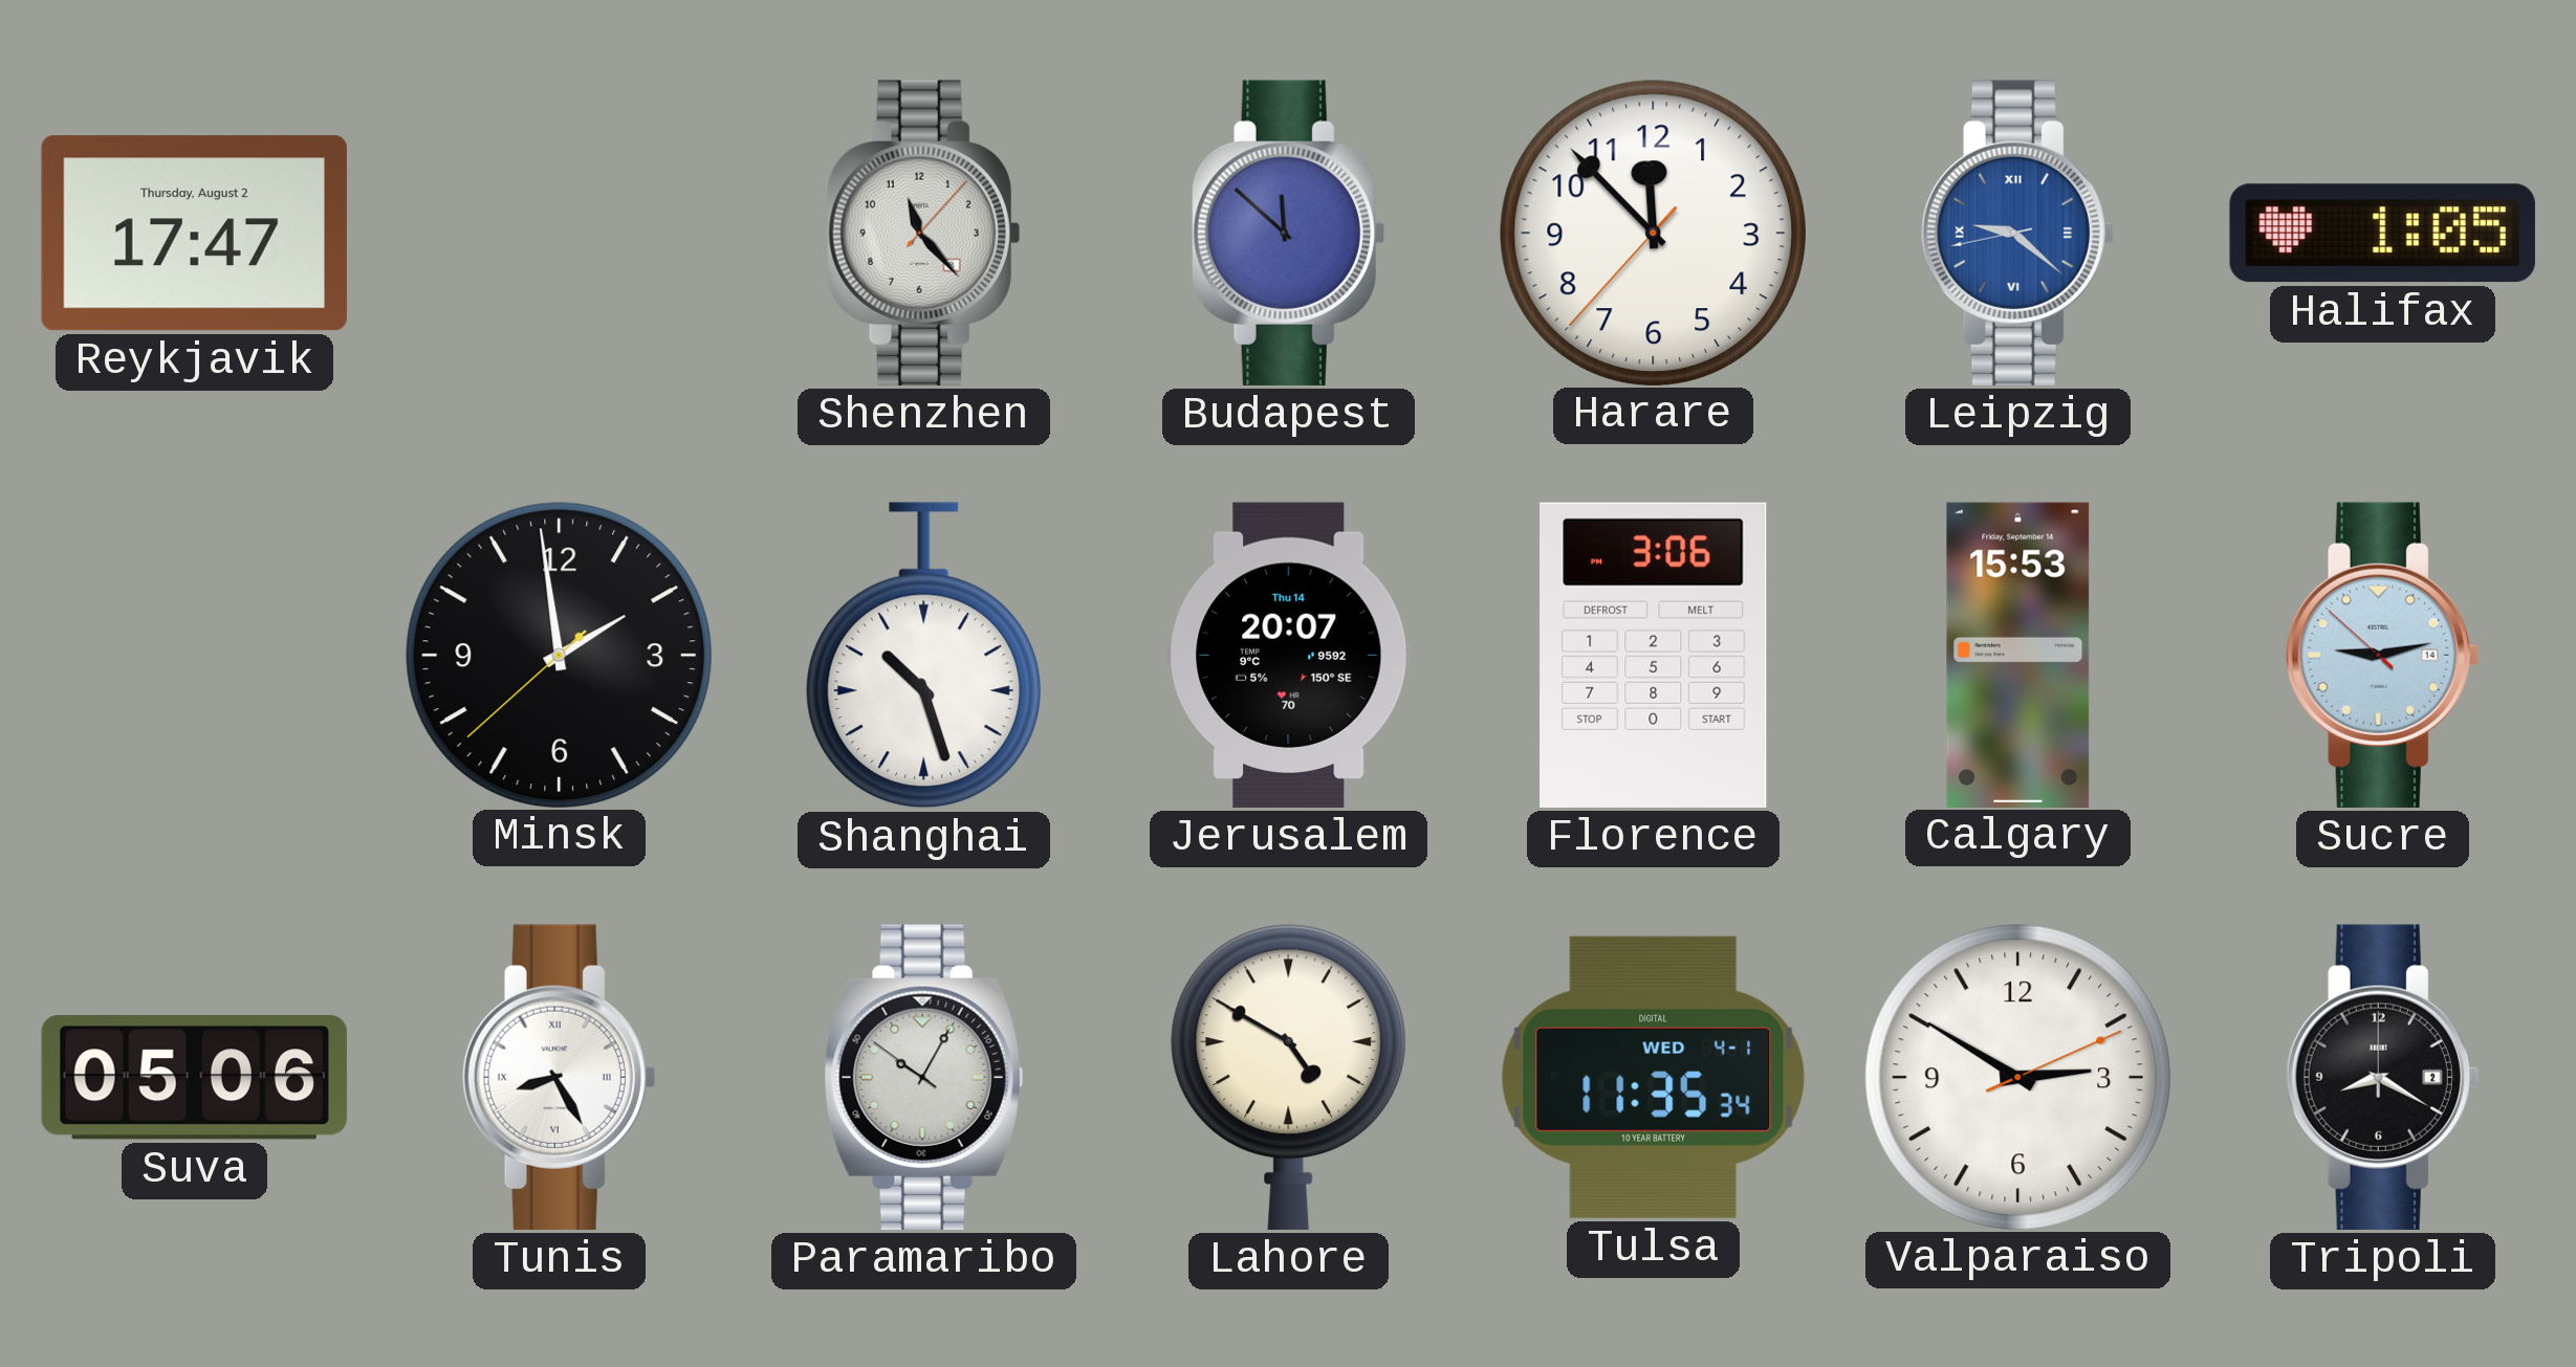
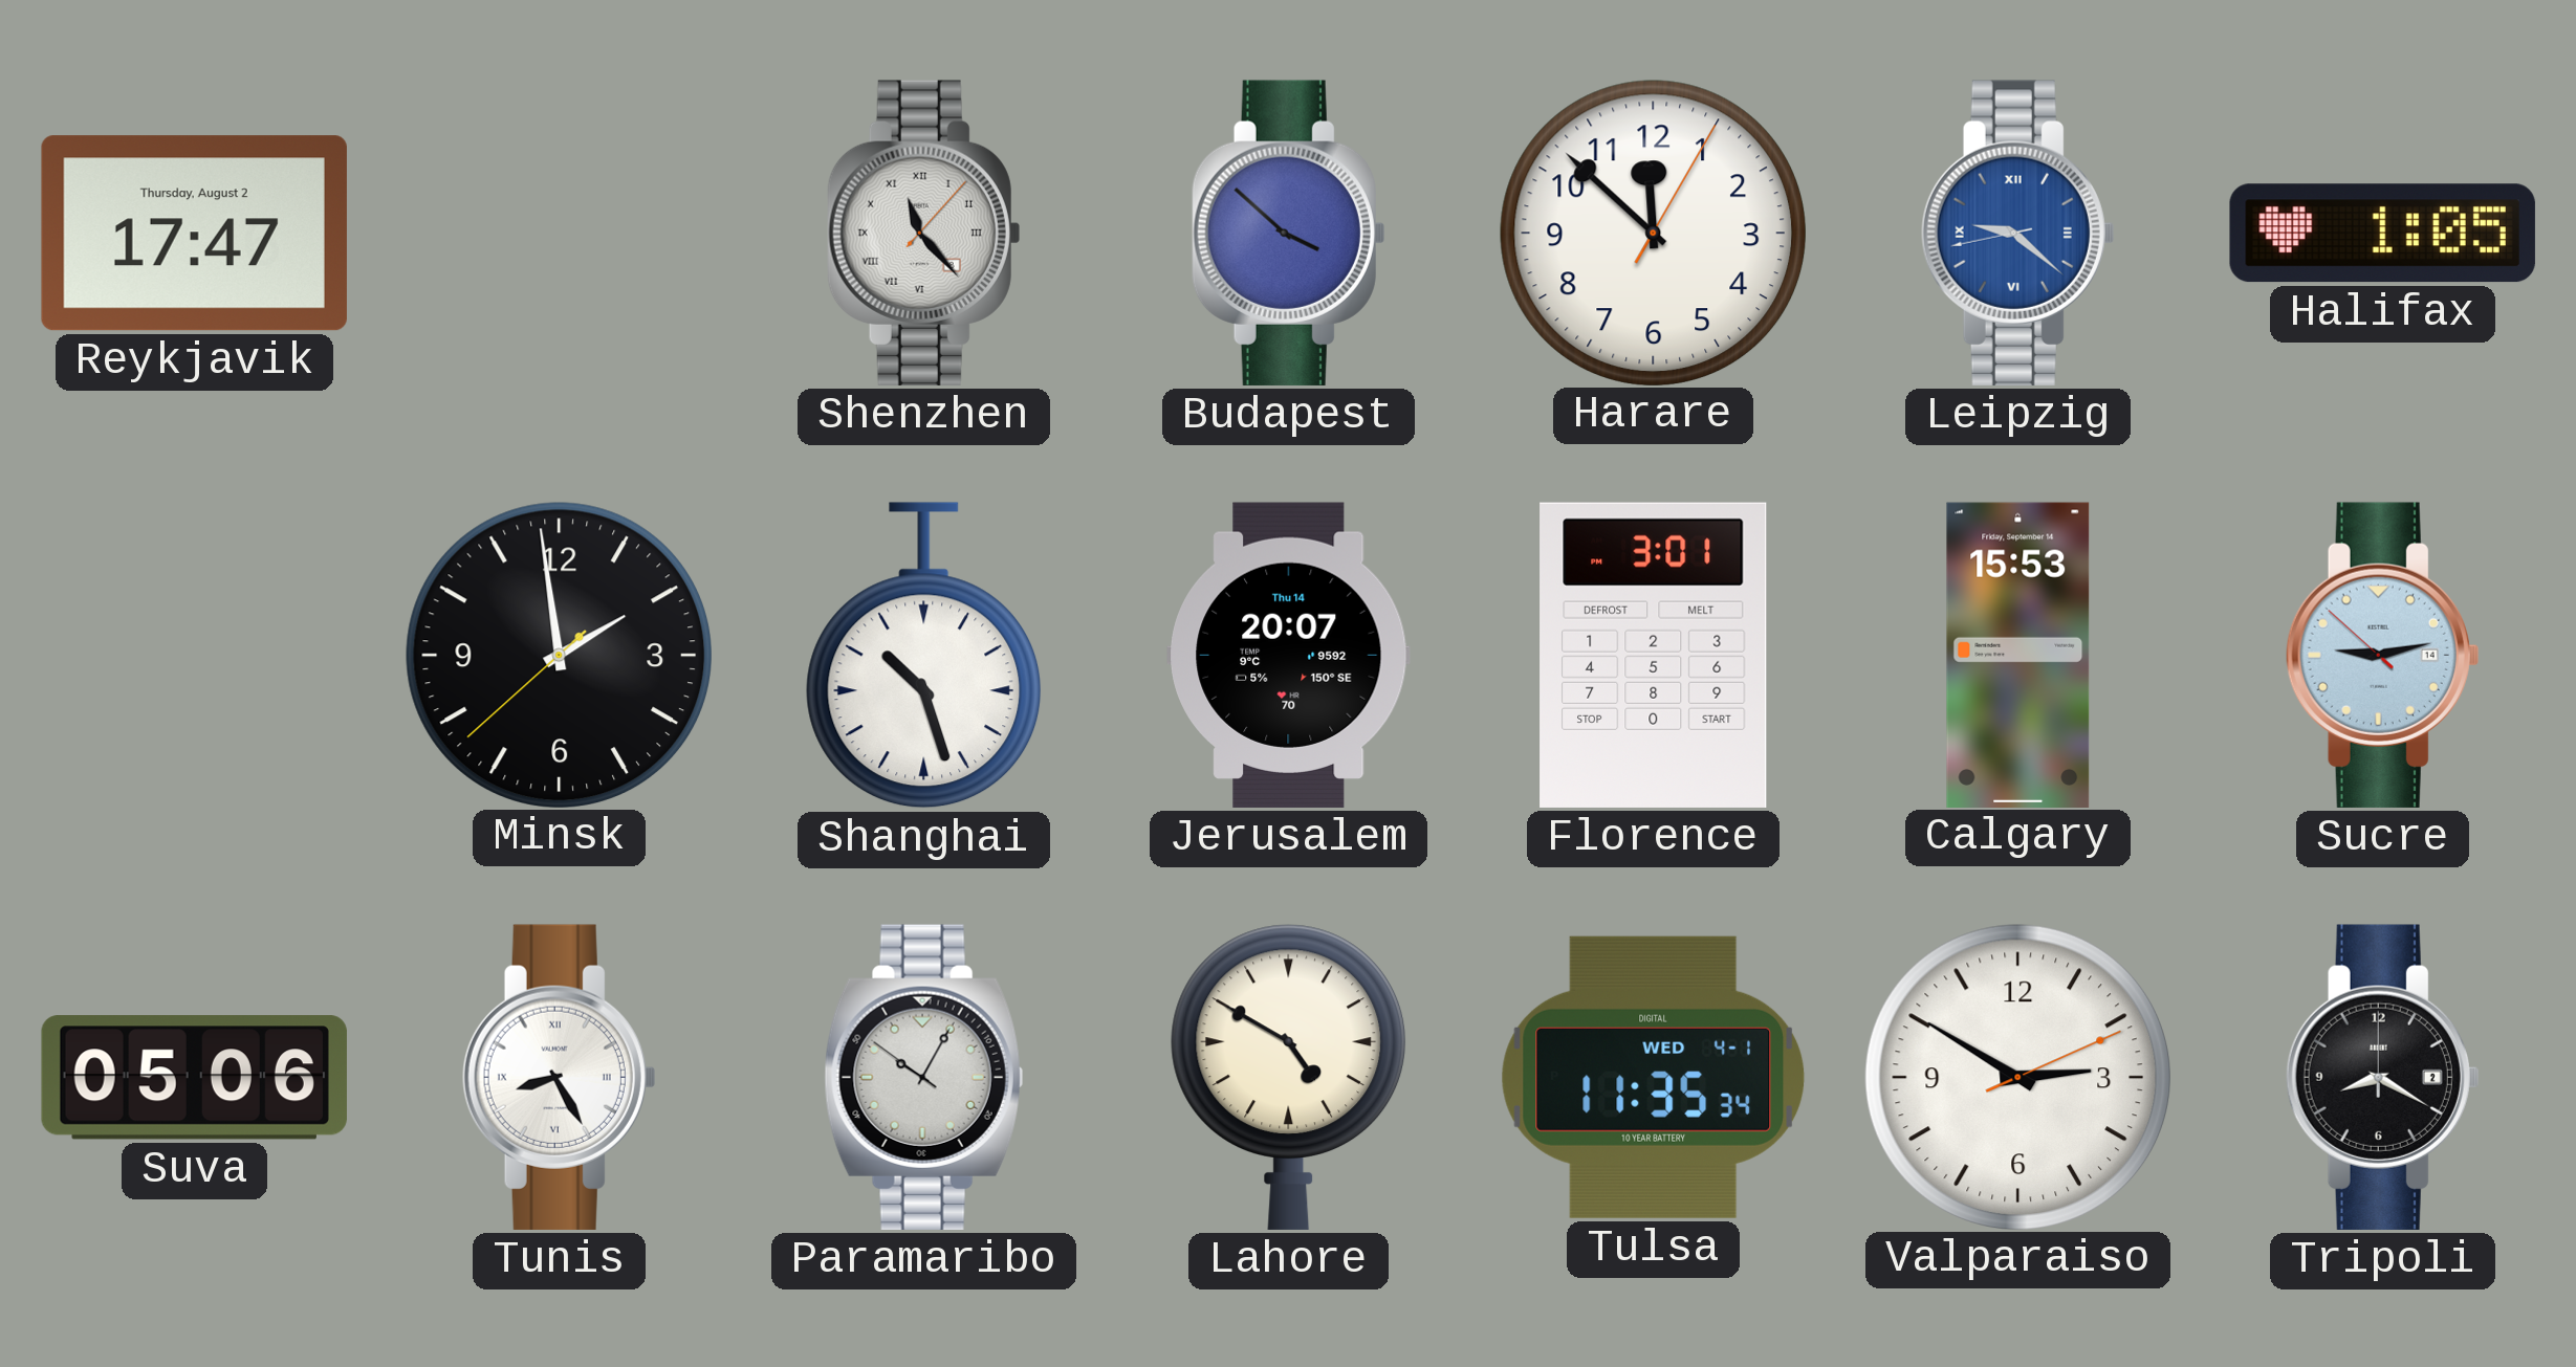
Shenzhen numerals: Arabic -> Roman
Budapest: 11:52 -> 3:52
Harare: 11:52:37 -> 11:52:05
Florence: 3:06 -> 3:01
